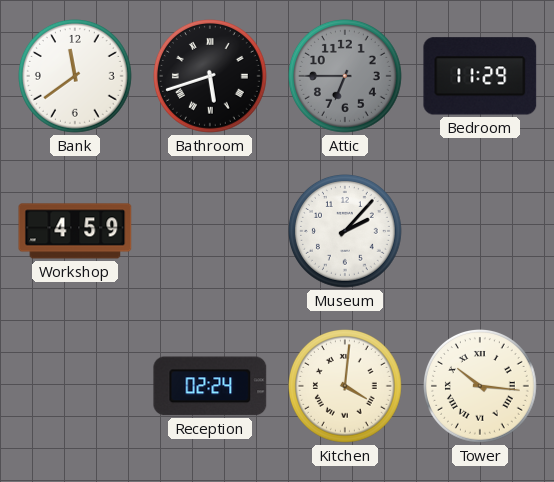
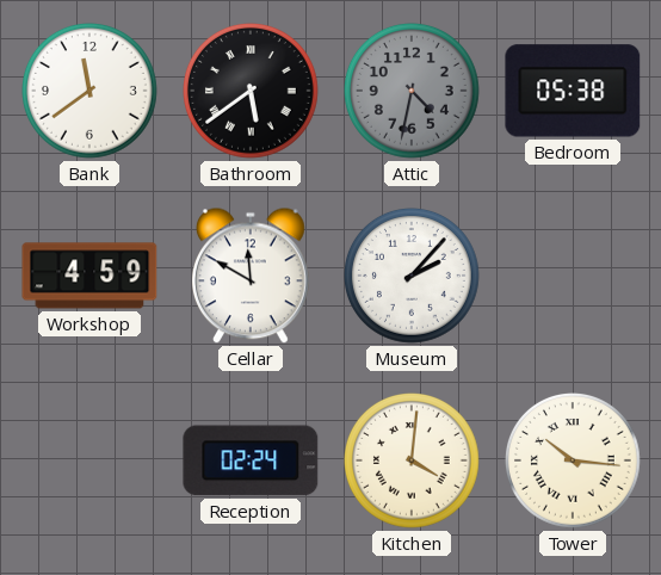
Bathroom: 5:42 -> 5:39
Attic: 6:45 -> 4:32
Bedroom: 11:29 -> 05:38
Cellar: none -> 11:50
